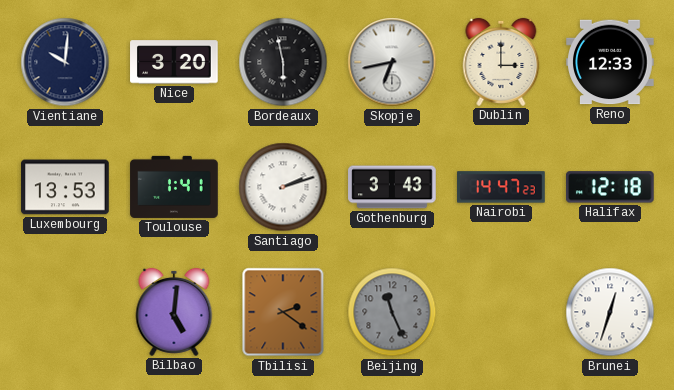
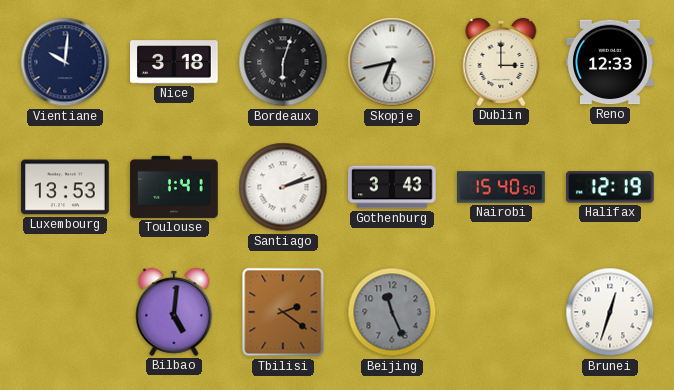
Nice: 3:20 -> 3:18
Bordeaux: 5:58 -> 6:03
Nairobi: 14:47 -> 15:40
Halifax: 12:18 -> 12:19
